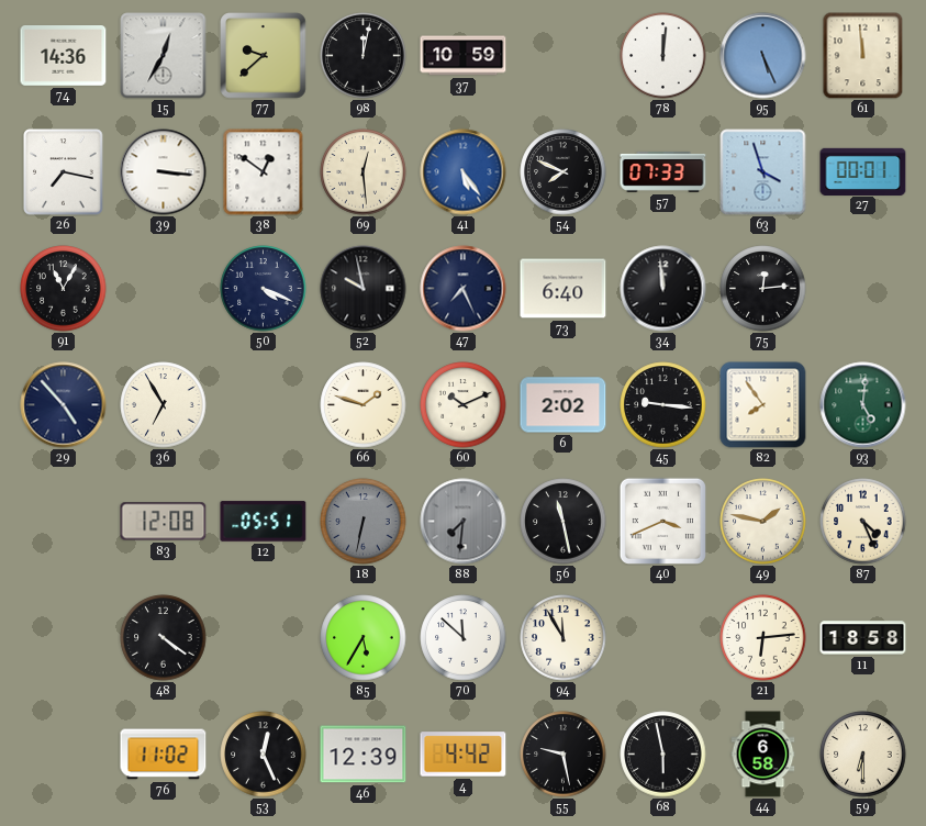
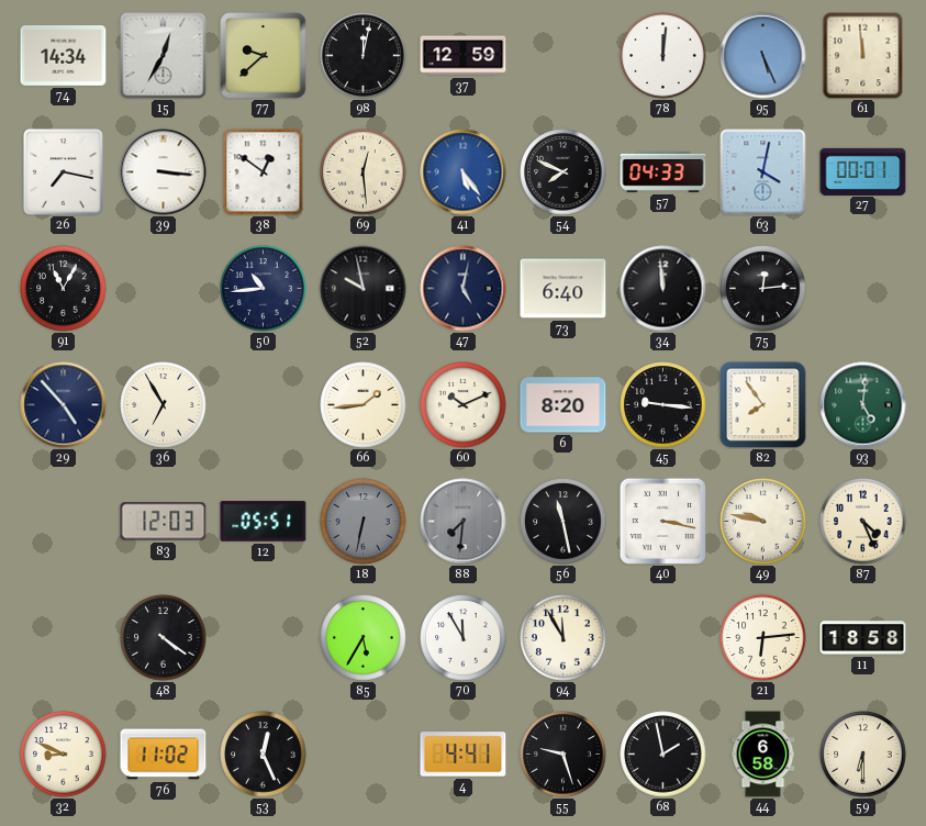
74: 14:36 -> 14:34
37: 10:59 -> 12:59
57: 07:33 -> 04:33
63: 3:57 -> 4:02
50: 4:19 -> 10:44
47: 7:26 -> 5:02
66: 1:48 -> 1:44
6: 2:02 -> 8:20
83: 12:08 -> 12:03
40: 3:41 -> 3:17
49: 1:47 -> 9:47
70: 11:52 -> 11:55
32: none -> 8:49
46: 12:39 -> none
4: 4:42 -> 4:41
55: 9:28 -> 9:27
68: 5:58 -> 1:58
